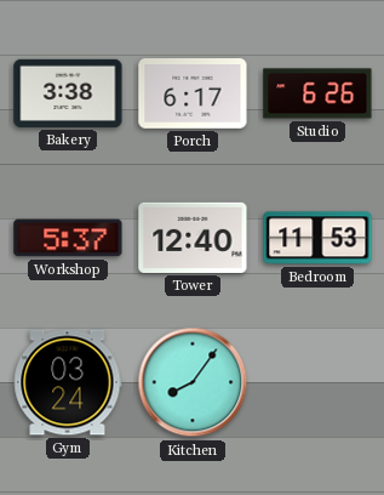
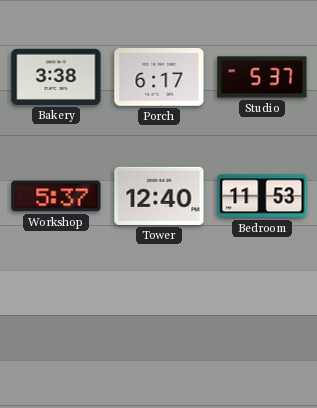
Studio: 6:26 -> 5:37
Gym: 03:24 -> none
Kitchen: 8:06 -> none
